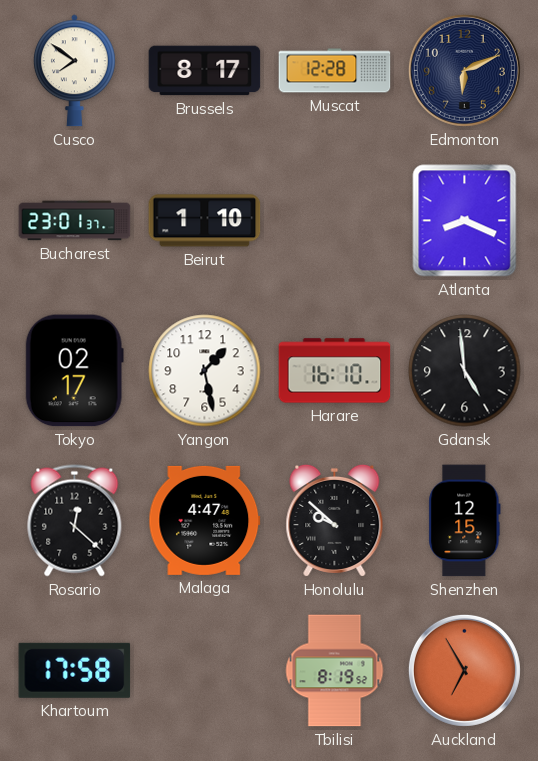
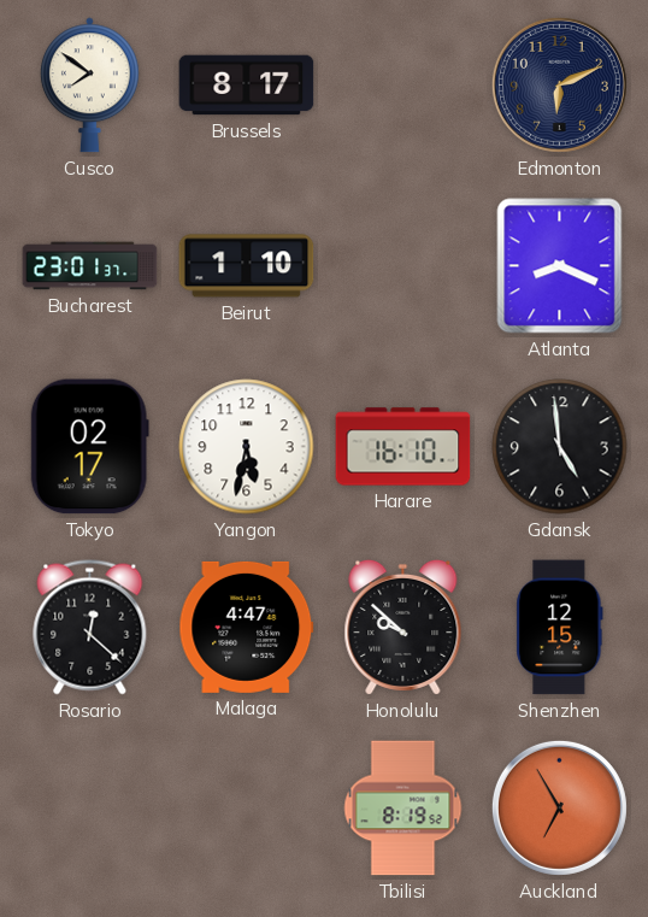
Muscat: 12:28 -> none
Yangon: 1:28 -> 5:32
Khartoum: 17:58 -> none
